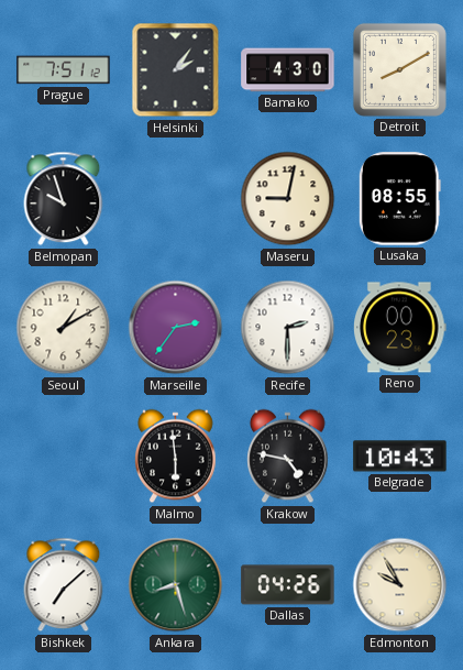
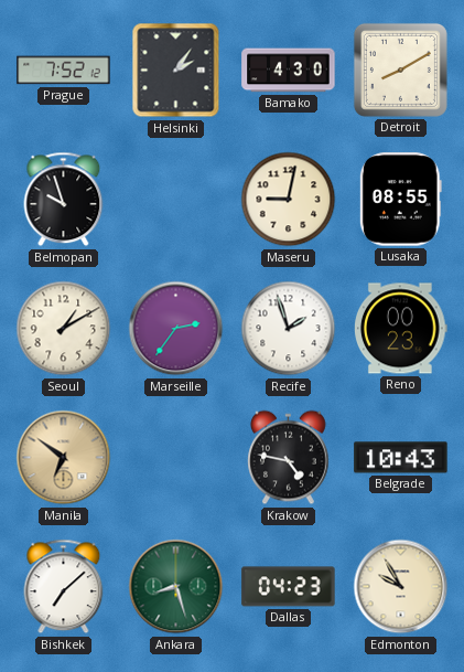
Prague: 7:51 -> 7:52
Recife: 2:30 -> 1:57
Manila: none -> 6:51
Malmo: 5:59 -> none
Dallas: 04:26 -> 04:23
